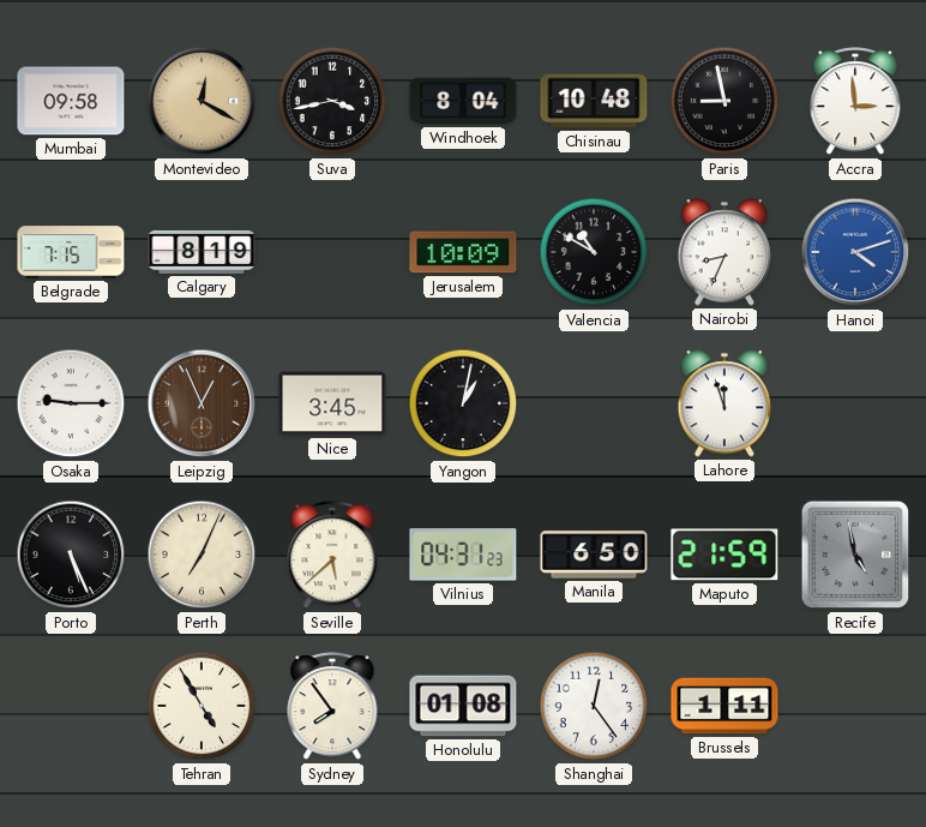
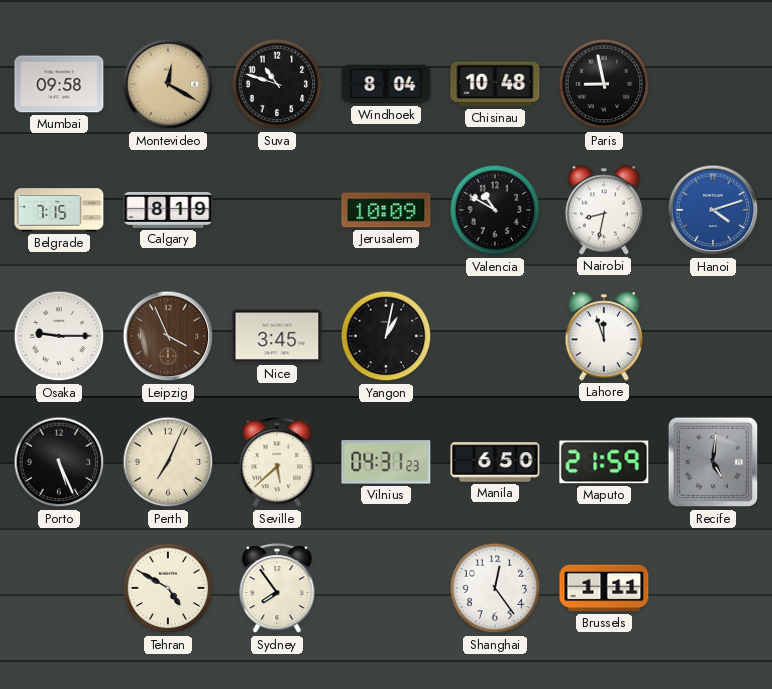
Suva: 3:43 -> 10:48
Accra: 2:59 -> none
Nairobi: 8:34 -> 8:32
Leipzig: 12:56 -> 3:56
Recife: 4:58 -> 5:01
Tehran: 4:55 -> 4:50
Honolulu: 01:08 -> none
